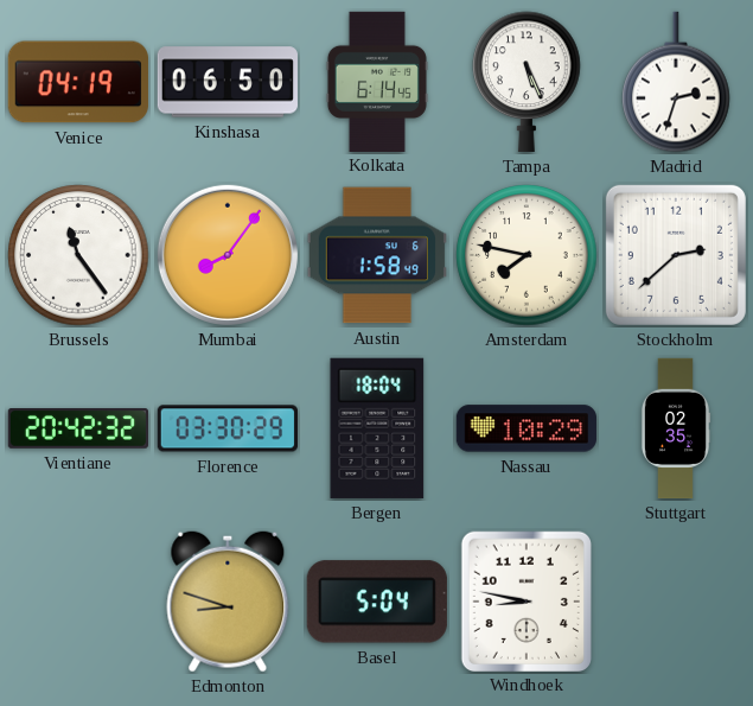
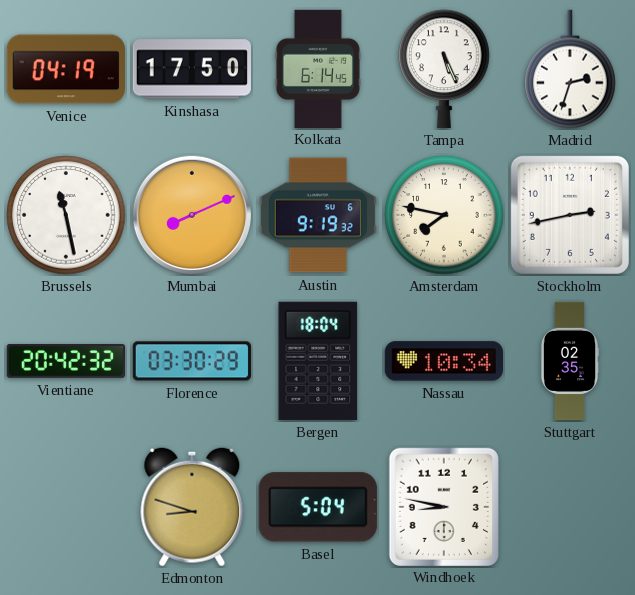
Kinshasa: 06:50 -> 17:50
Brussels: 11:24 -> 11:28
Mumbai: 8:06 -> 8:11
Austin: 1:58 -> 9:19
Stockholm: 2:38 -> 2:43
Nassau: 10:29 -> 10:34
